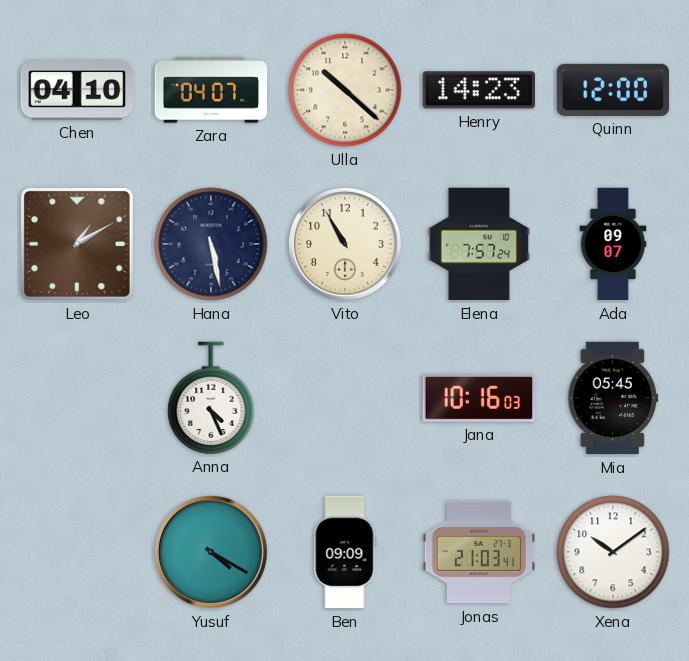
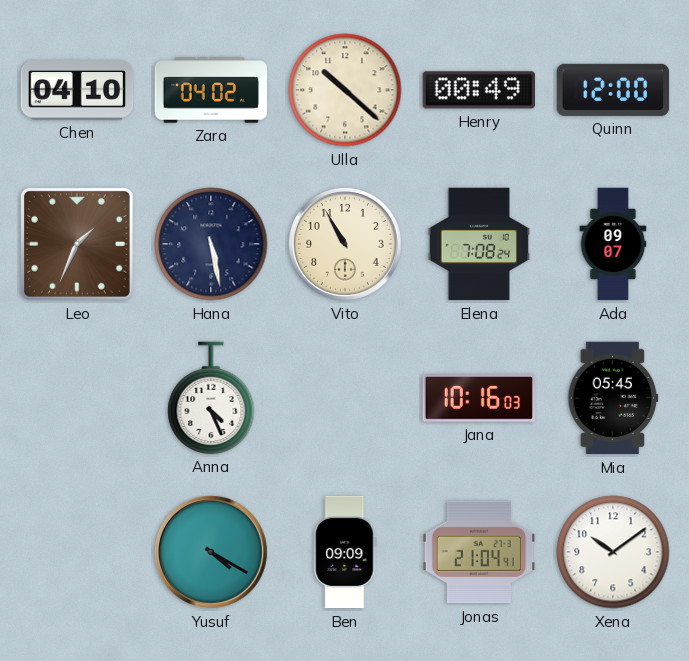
Zara: 04:07 -> 04:02
Henry: 14:23 -> 00:49
Leo: 1:10 -> 1:34
Elena: 7:57 -> 7:08
Jonas: 21:03 -> 21:04
